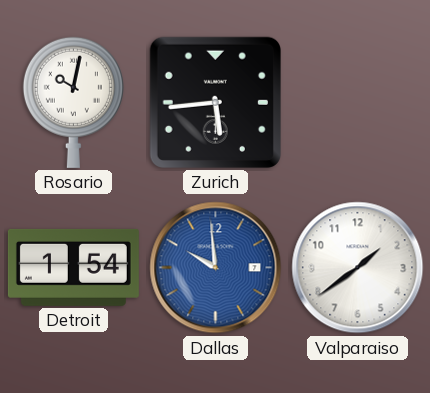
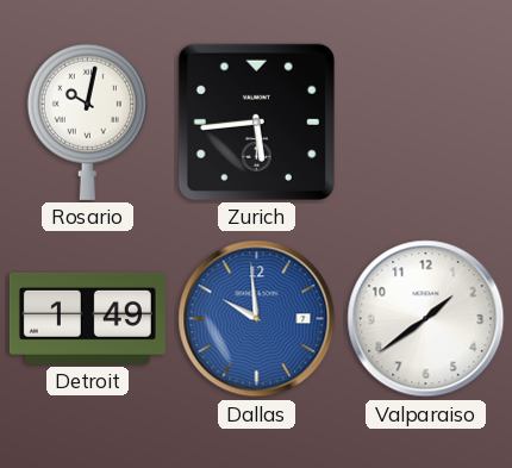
Detroit: 1:54 -> 1:49
